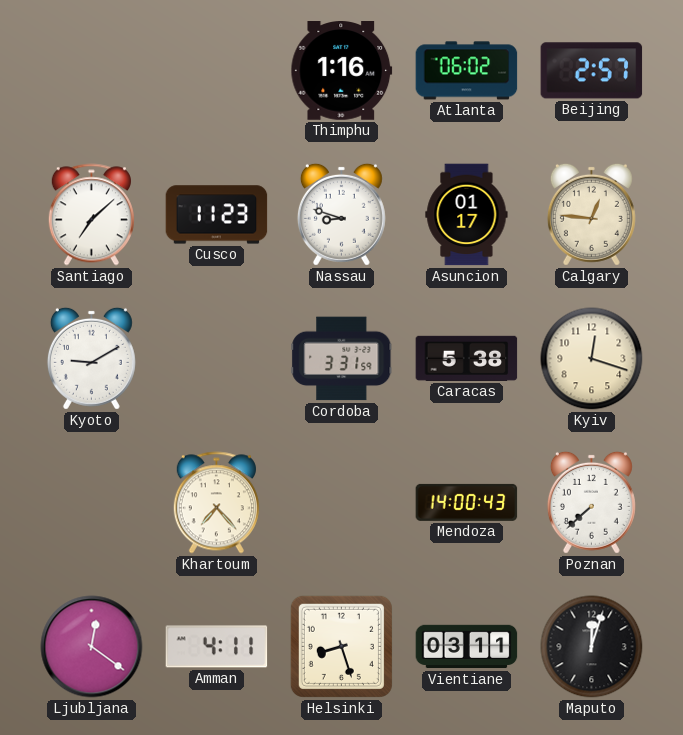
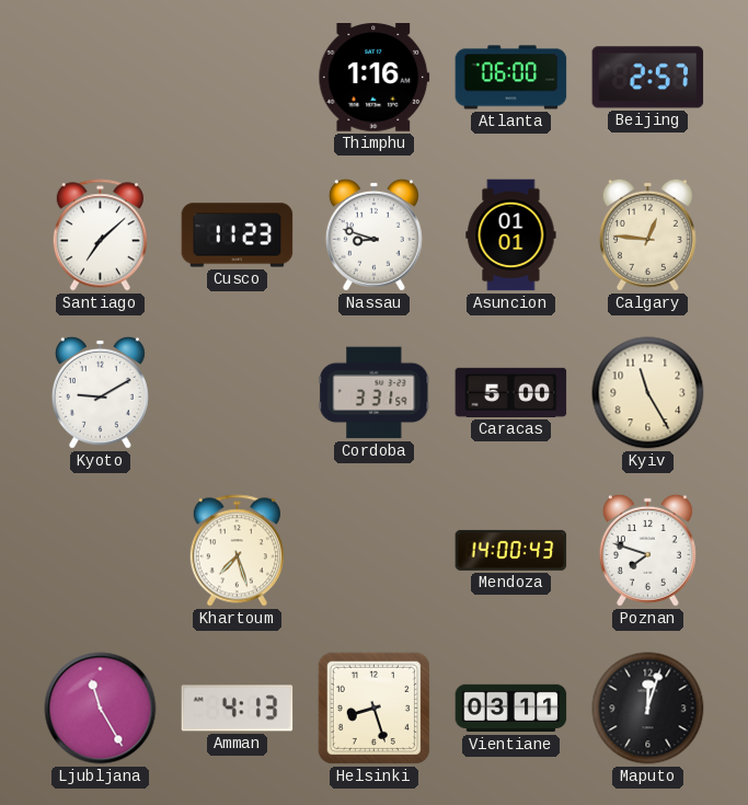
Atlanta: 06:02 -> 06:00
Asuncion: 01:17 -> 01:01
Caracas: 5:38 -> 5:00
Kyiv: 12:18 -> 11:25
Khartoum: 7:23 -> 7:27
Poznan: 7:38 -> 7:48
Ljubljana: 12:21 -> 11:25
Amman: 4:11 -> 4:13
